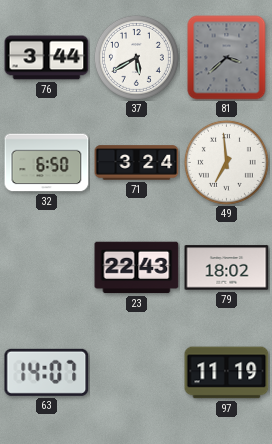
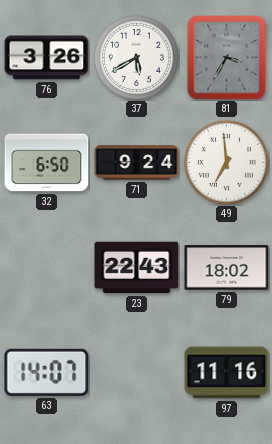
76: 3:44 -> 3:26
81: 3:38 -> 3:35
71: 3:24 -> 9:24
97: 11:19 -> 11:16
